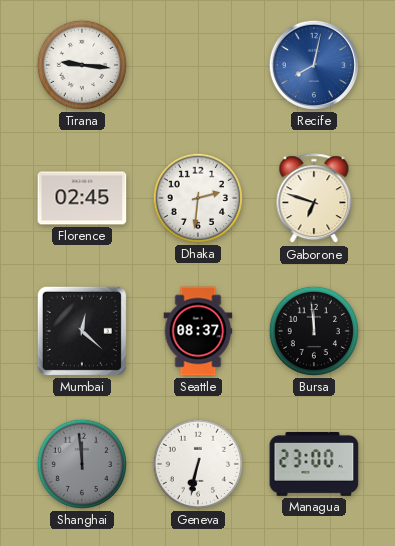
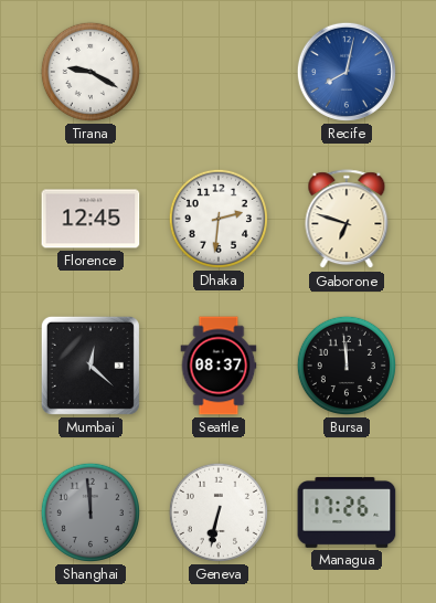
Tirana: 9:16 -> 9:20
Florence: 02:45 -> 12:45
Managua: 23:00 -> 17:26
